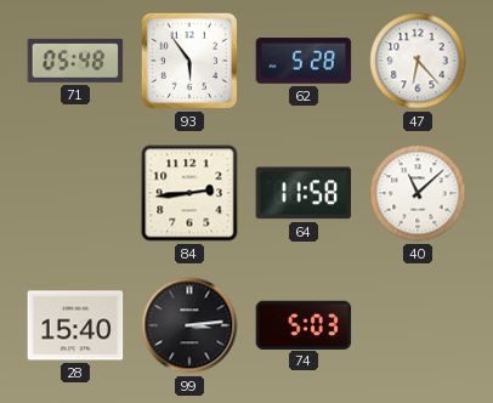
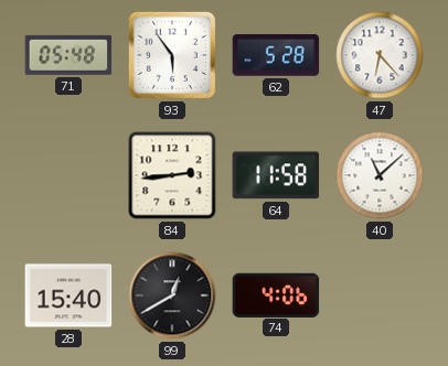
99: 3:14 -> 12:40
74: 5:03 -> 4:06
